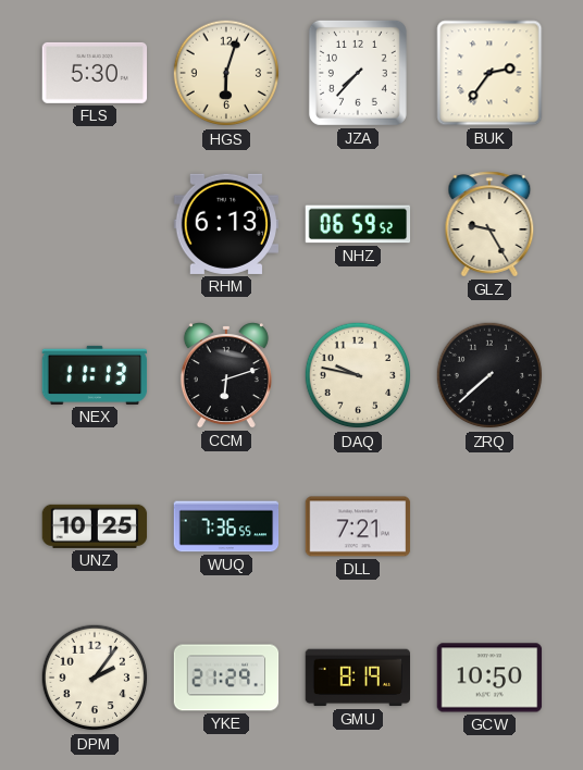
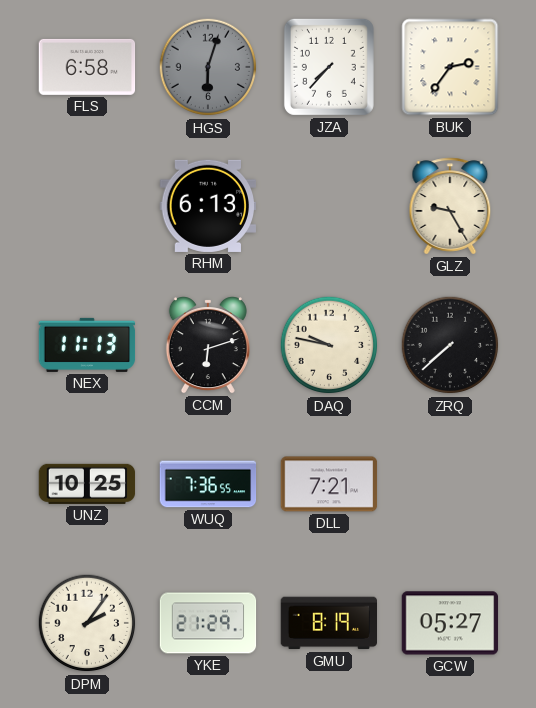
FLS: 5:30 -> 6:58
HGS dial: cream -> grey
NHZ: 06:59 -> none
GCW: 10:50 -> 05:27
